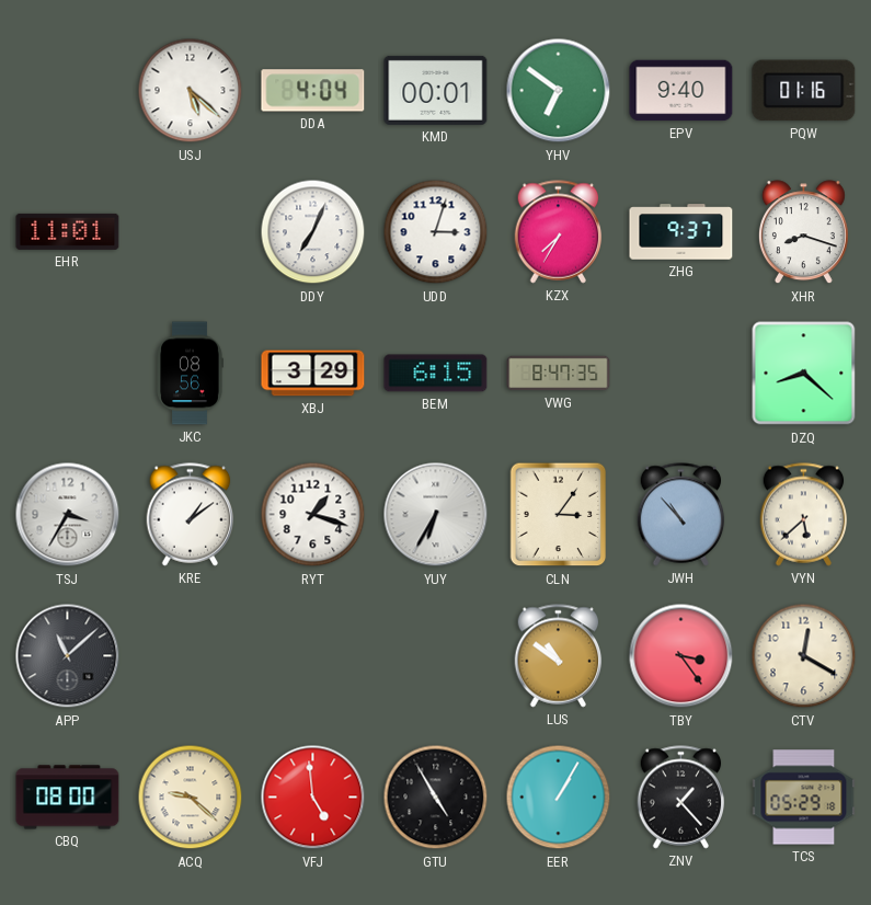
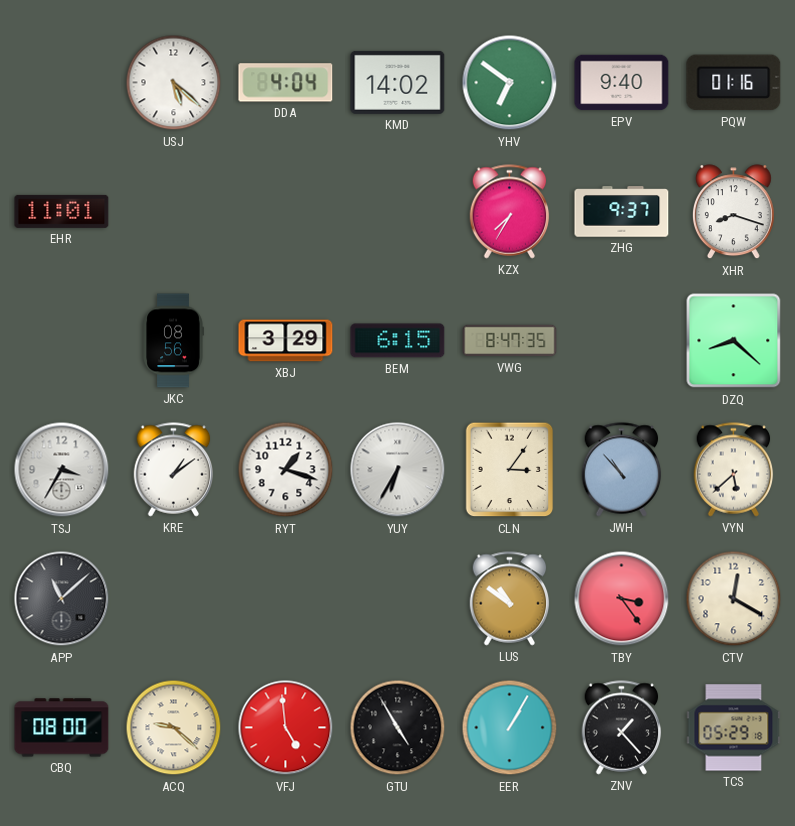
KMD: 00:01 -> 14:02
DDY: 7:04 -> none
UDD: 3:03 -> none
